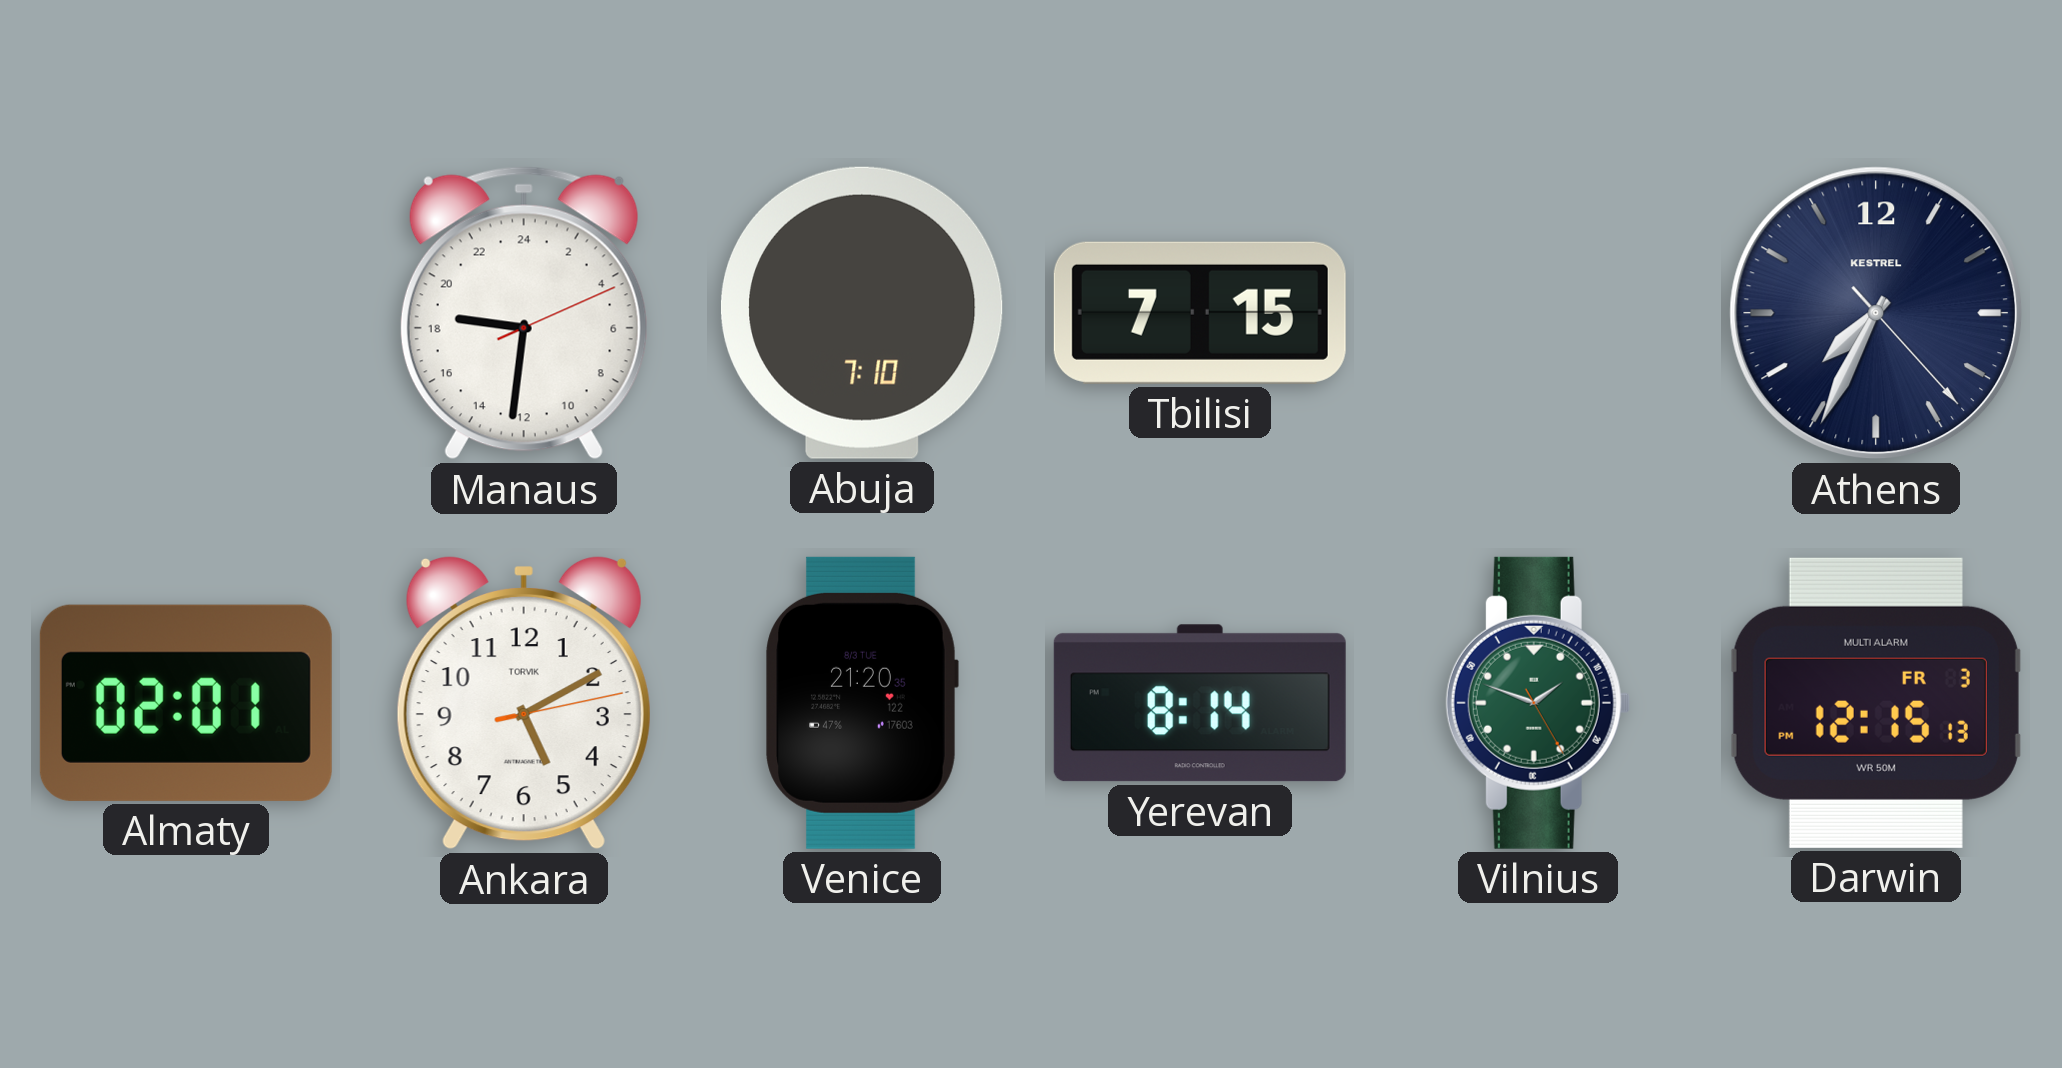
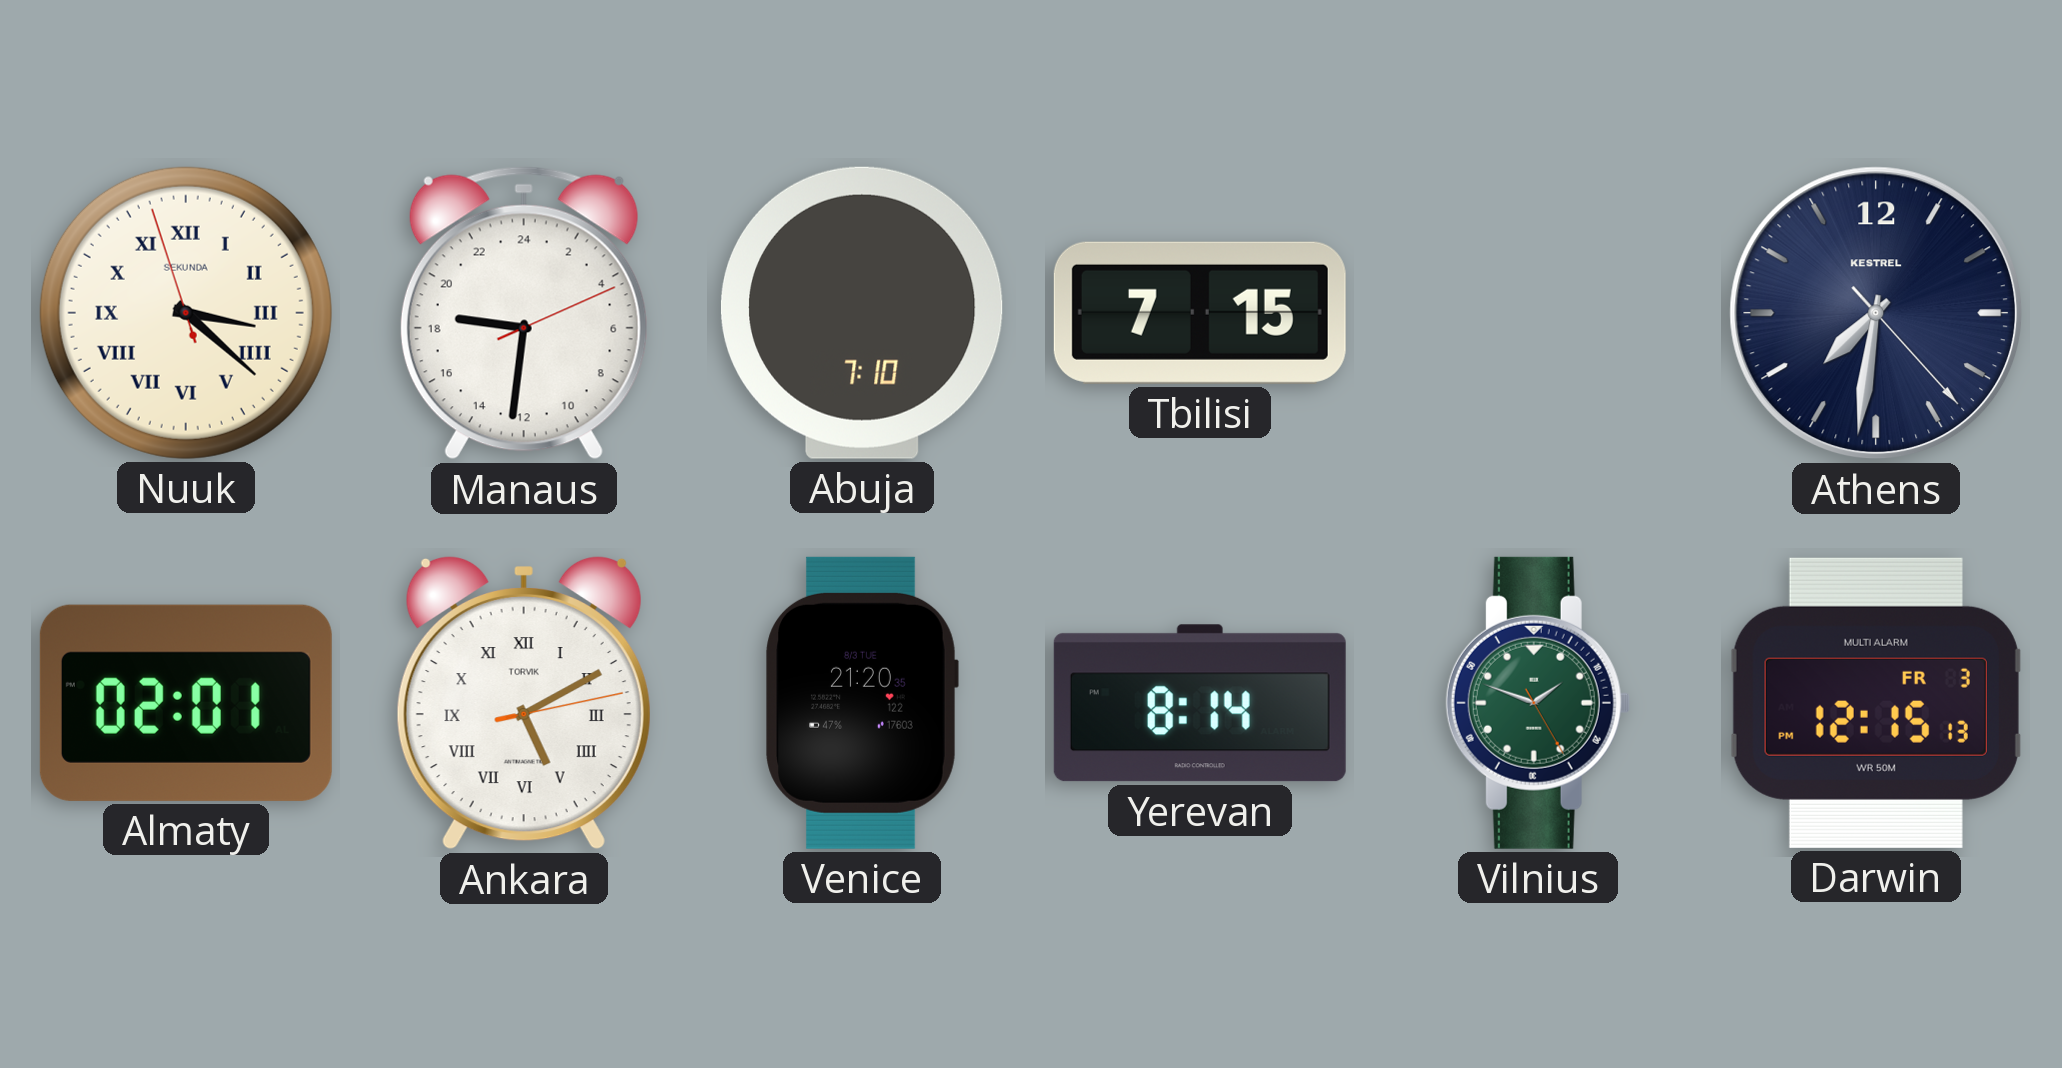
Nuuk: none -> 3:21
Athens: 7:34 -> 7:31
Ankara numerals: Arabic -> Roman
